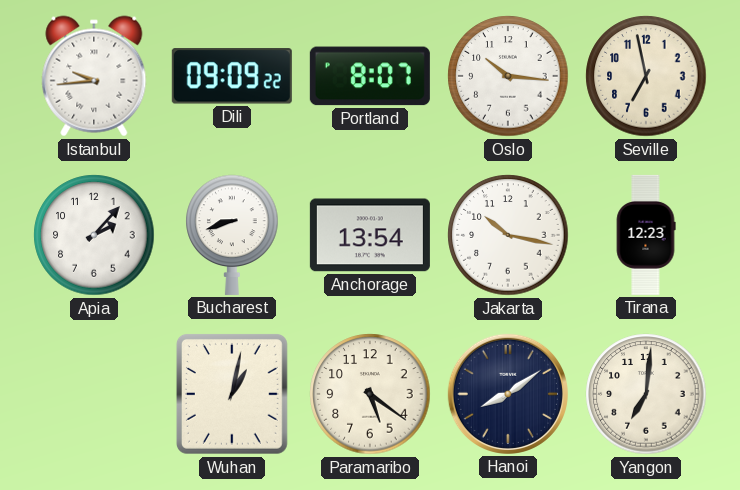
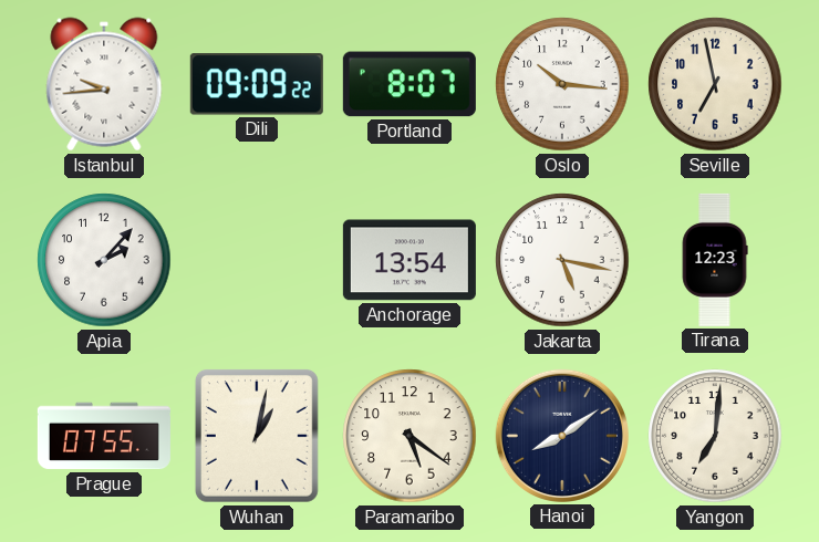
Bucharest: 8:42 -> none
Jakarta: 10:17 -> 5:17
Prague: none -> 07:55
